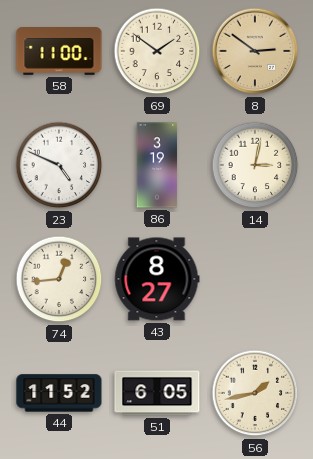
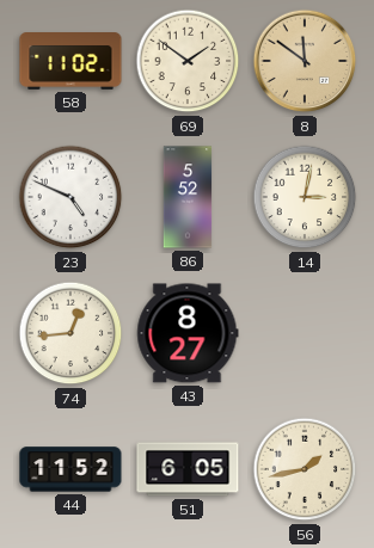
58: 11:00 -> 11:02
8: 2:51 -> 11:51
86: 3:19 -> 5:52
